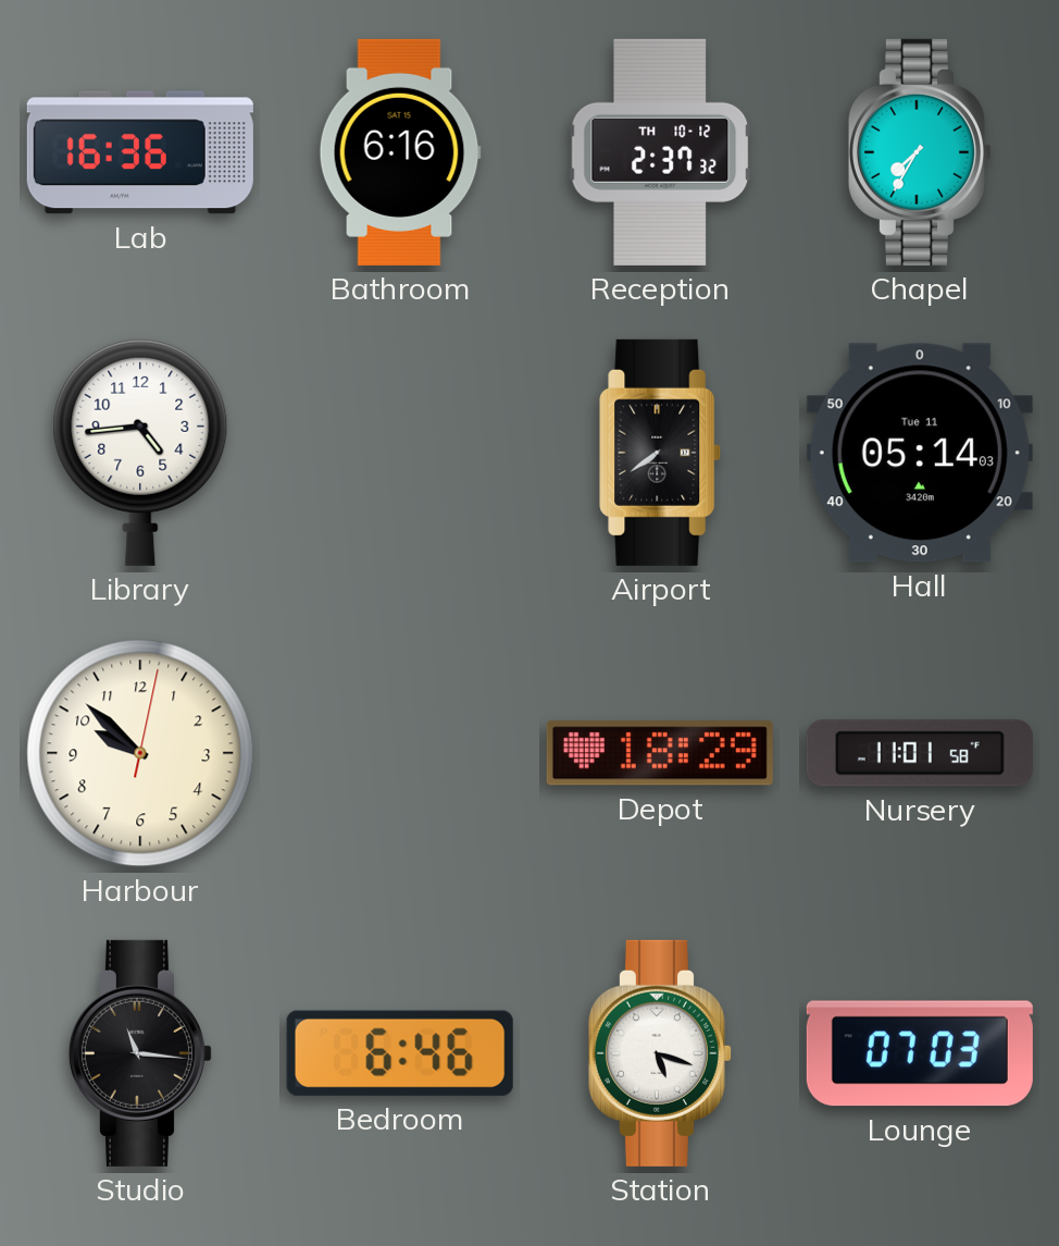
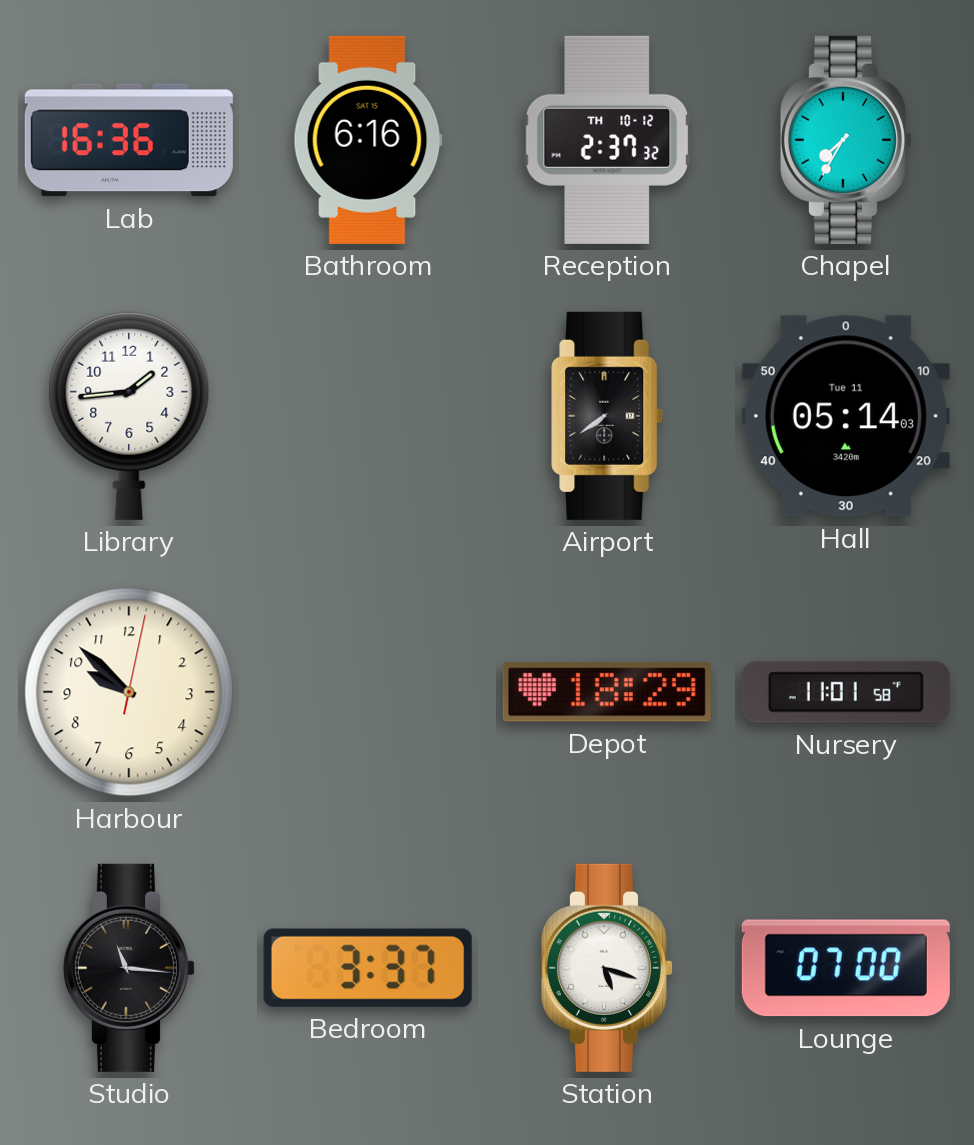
Library: 4:44 -> 1:44
Bedroom: 6:46 -> 3:37
Lounge: 07:03 -> 07:00
